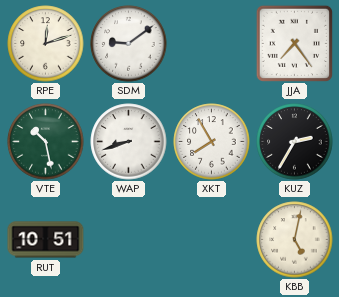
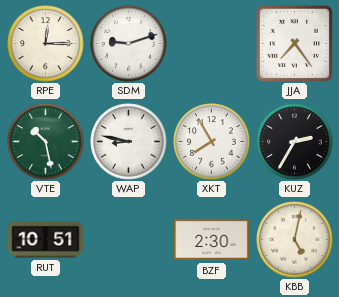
RPE: 12:12 -> 12:15
SDM: 9:09 -> 9:12
WAP: 8:42 -> 8:47
BZF: none -> 2:30
